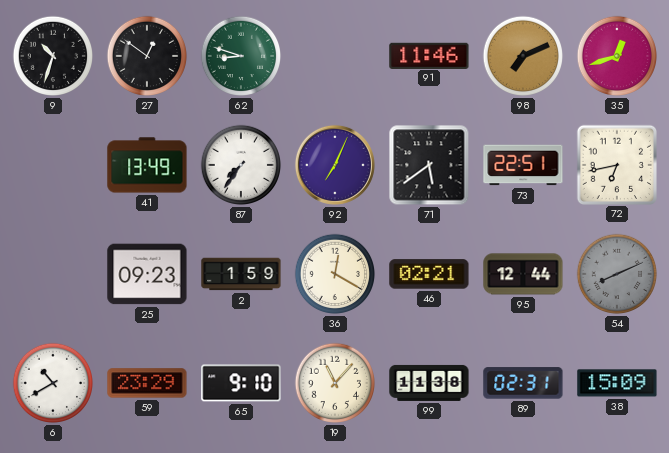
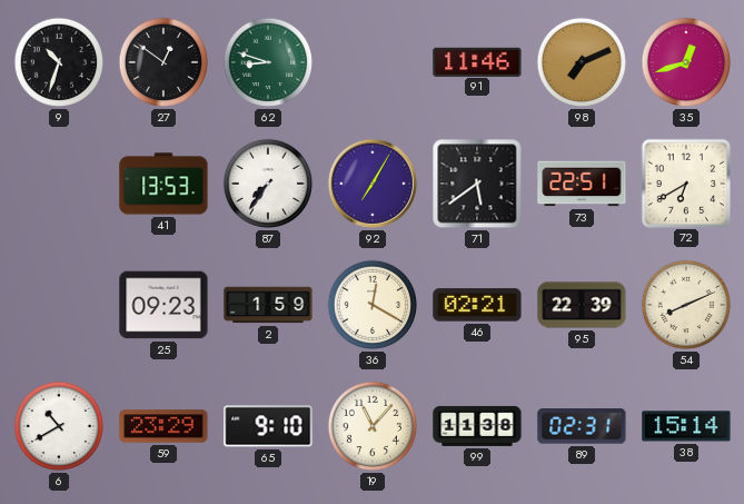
41: 13:49 -> 13:53
92: 7:04 -> 7:05
72: 6:43 -> 6:40
95: 12:44 -> 22:39
54 dial: grey -> cream
38: 15:09 -> 15:14
